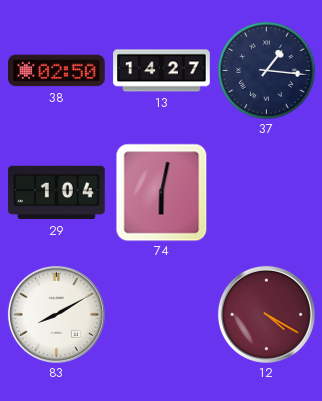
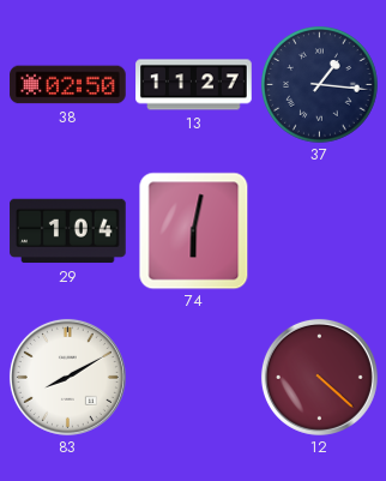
13: 14:27 -> 11:27
12: 4:20 -> 4:22
